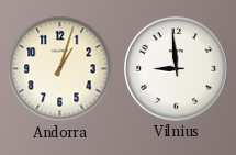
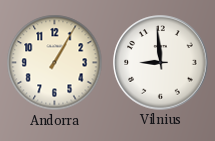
Andorra: 1:03 -> 1:05
